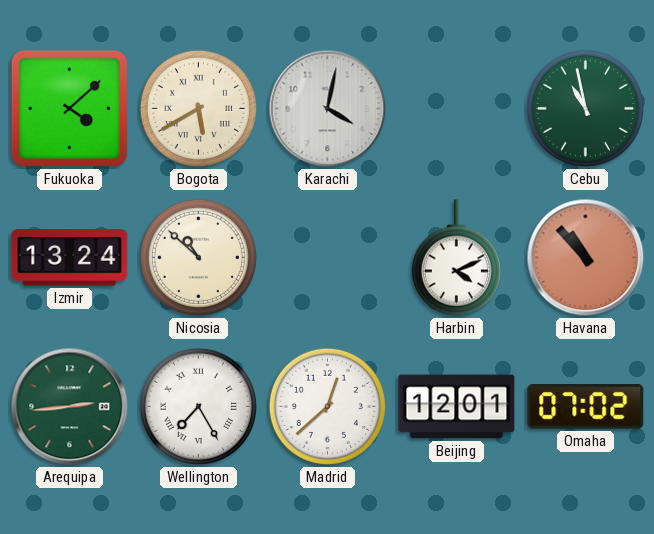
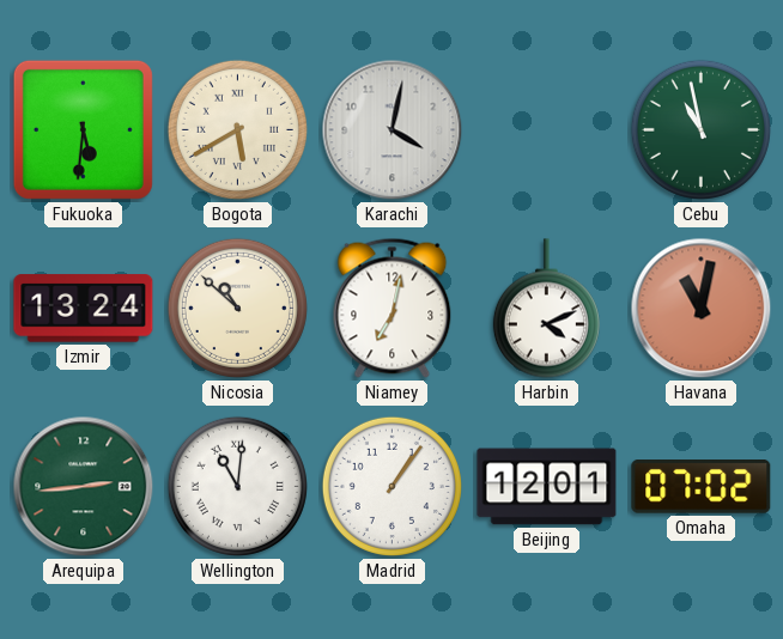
Fukuoka: 4:08 -> 5:31
Niamey: none -> 7:02
Havana: 10:53 -> 11:02
Wellington: 7:25 -> 11:01
Madrid: 12:38 -> 1:06
